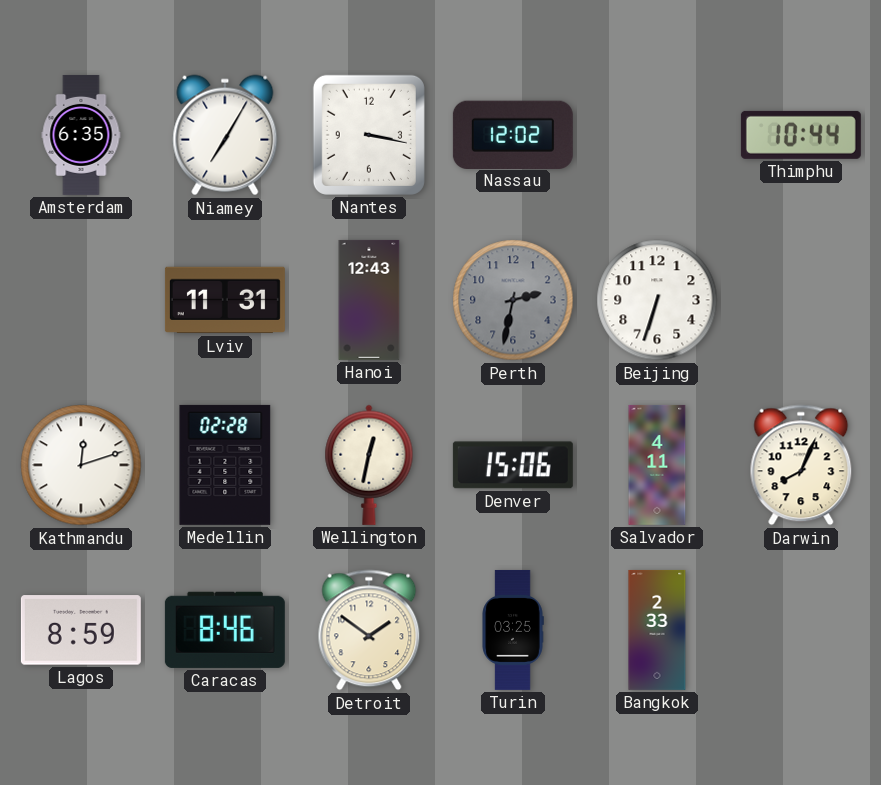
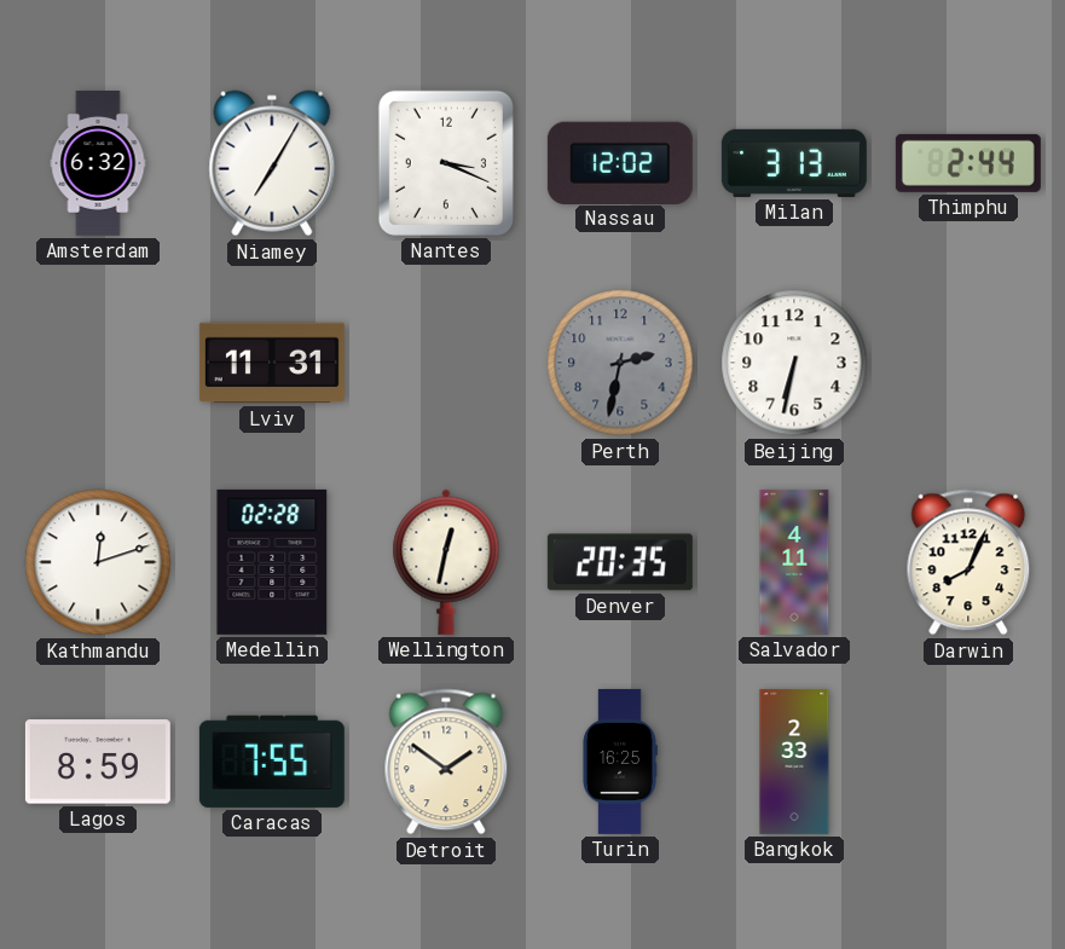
Amsterdam: 6:35 -> 6:32
Nantes: 3:17 -> 3:19
Milan: none -> 3:13
Thimphu: 10:44 -> 2:44
Hanoi: 12:43 -> none
Beijing: 6:33 -> 6:32
Denver: 15:06 -> 20:35
Caracas: 8:46 -> 7:55
Turin: 03:25 -> 16:25
